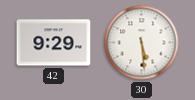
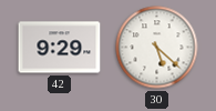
30: 5:29 -> 5:22
